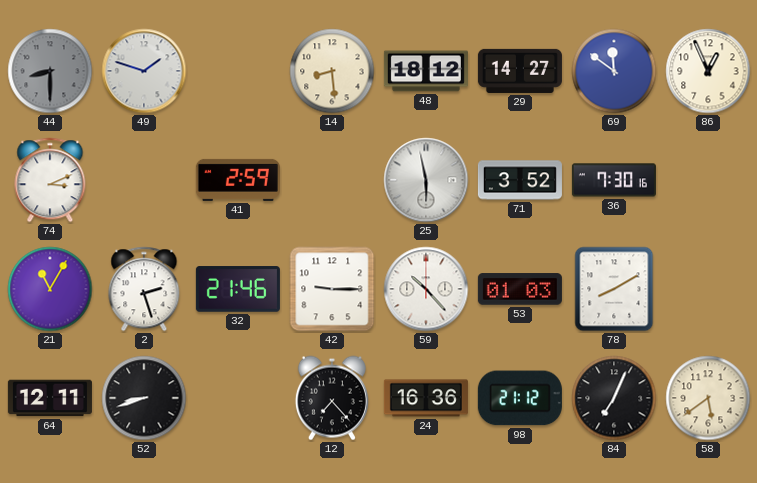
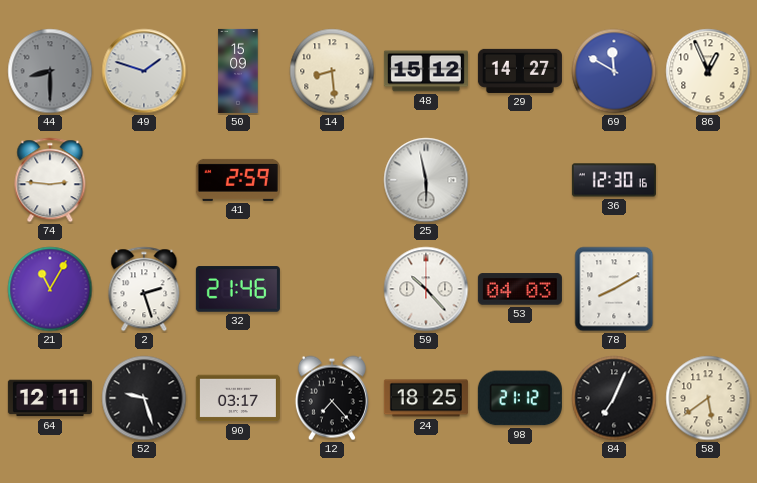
50: none -> 15:09
48: 18:12 -> 15:12
69: 11:51 -> 11:50
74: 3:11 -> 2:46
71: 3:52 -> none
36: 7:30 -> 12:30
42: 9:15 -> none
53: 01:03 -> 04:03
52: 8:42 -> 9:27
90: none -> 03:17
24: 16:36 -> 18:25
